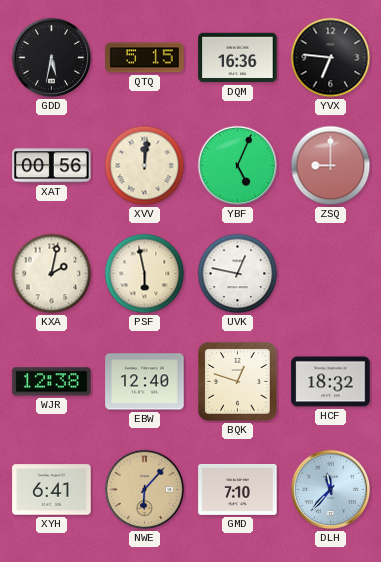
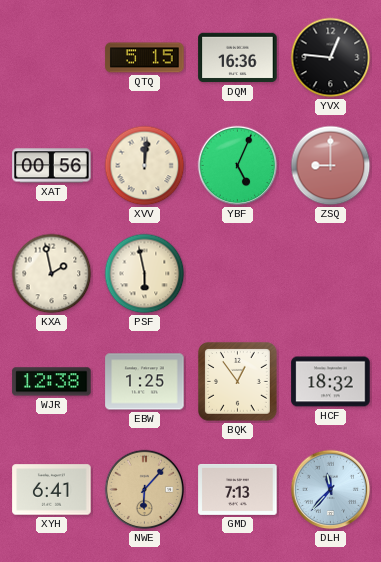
GDD: 5:32 -> none
YVX: 6:46 -> 12:46
KXA: 2:02 -> 1:58
UVK: 12:47 -> none
EBW: 12:40 -> 1:25
BQK: 12:48 -> 12:54
GMD: 7:10 -> 7:13
